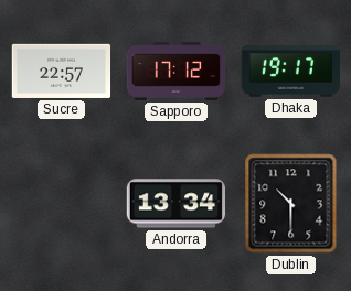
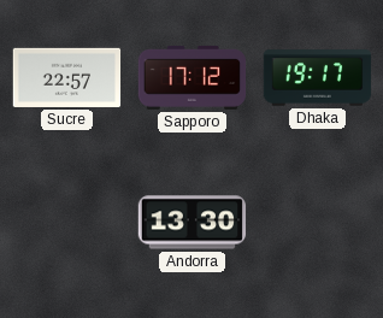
Andorra: 13:34 -> 13:30
Dublin: 10:30 -> none
